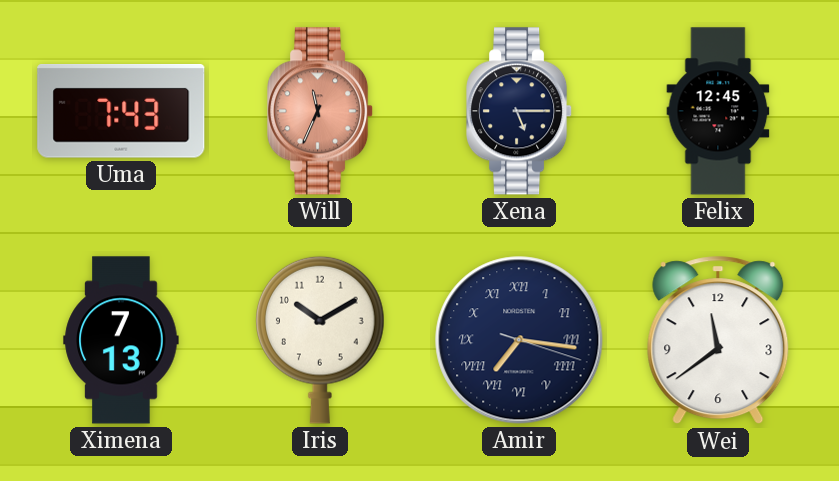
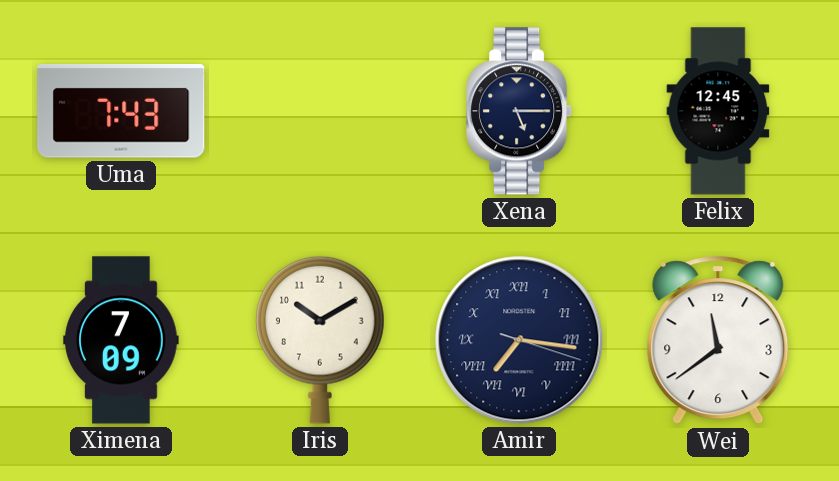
Will: 11:34 -> none
Ximena: 7:13 -> 7:09
